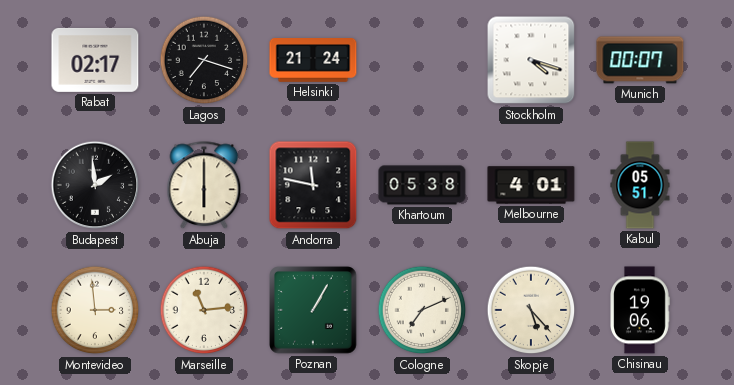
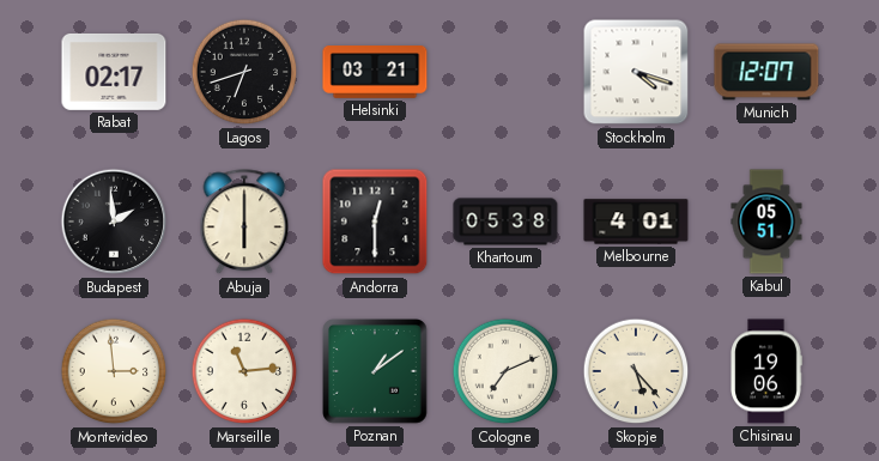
Lagos: 7:18 -> 6:42
Helsinki: 21:24 -> 03:21
Munich: 00:07 -> 12:07
Andorra: 11:47 -> 12:30
Poznan: 1:05 -> 1:09
